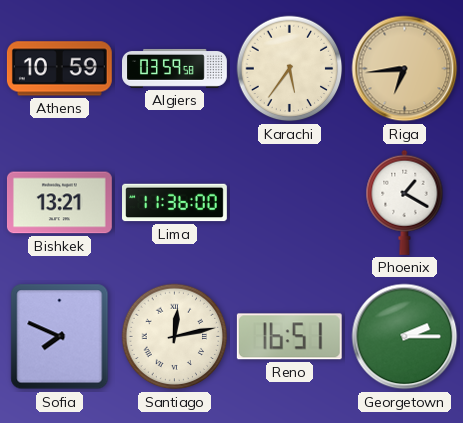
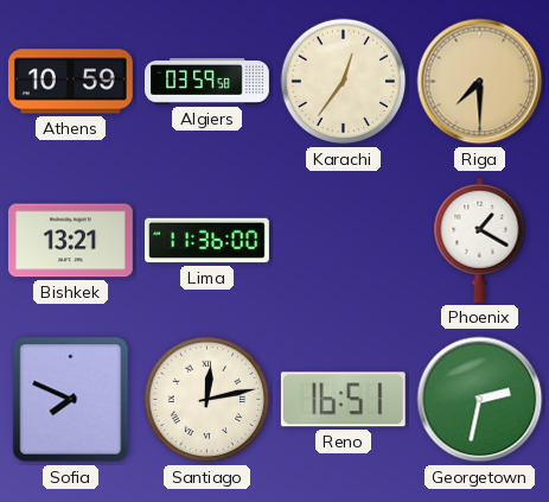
Karachi: 5:36 -> 12:36
Riga: 6:44 -> 7:30
Georgetown: 2:15 -> 2:32
